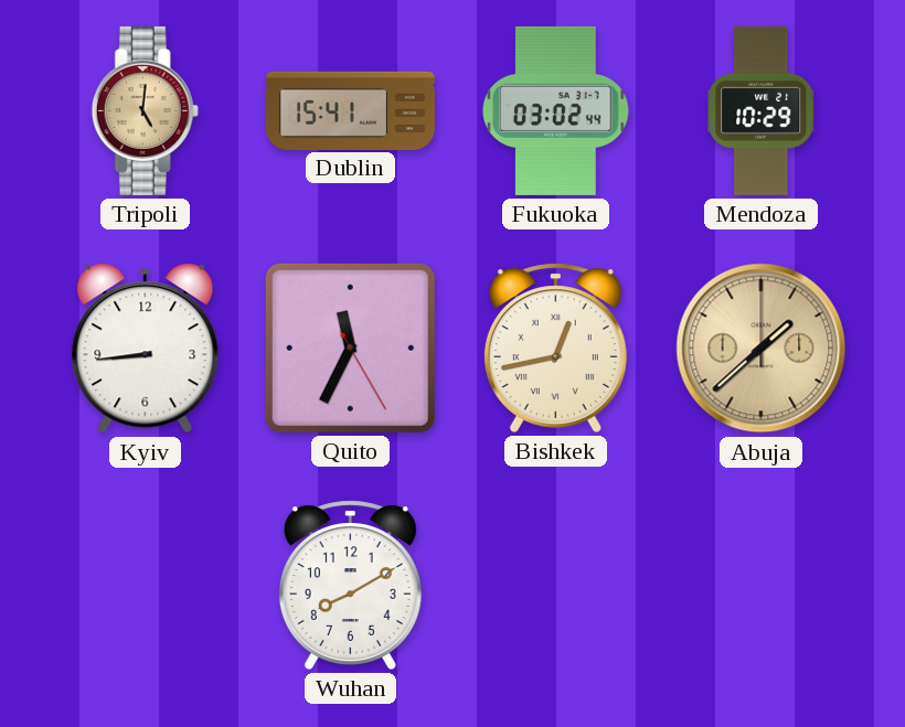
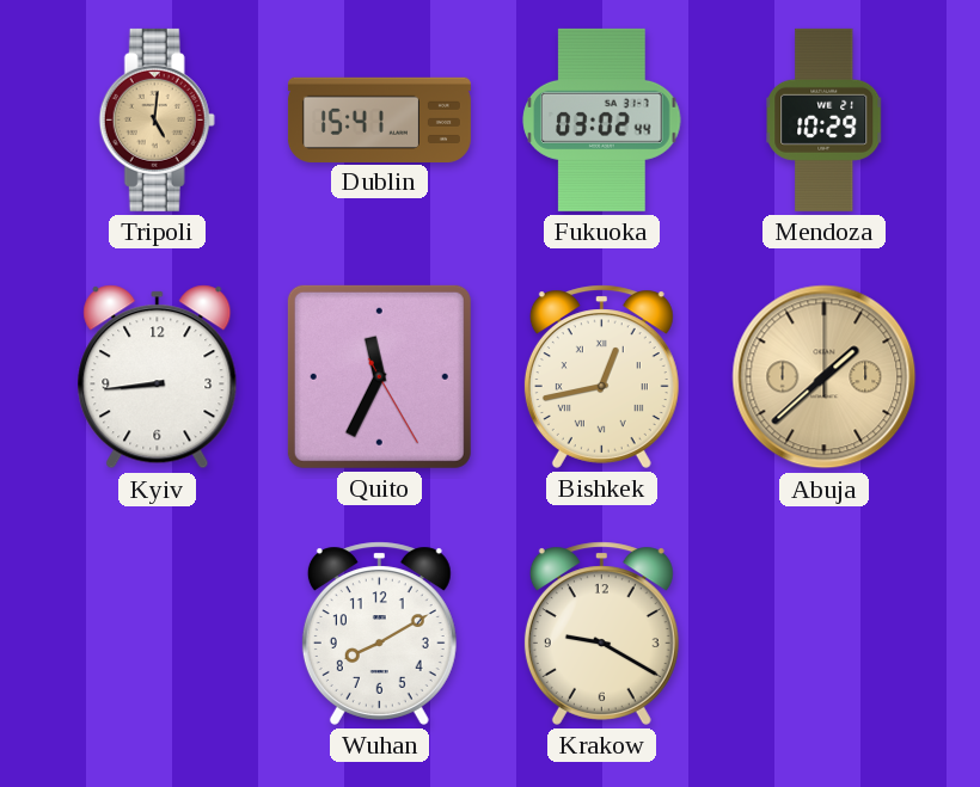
Krakow: none -> 9:20
